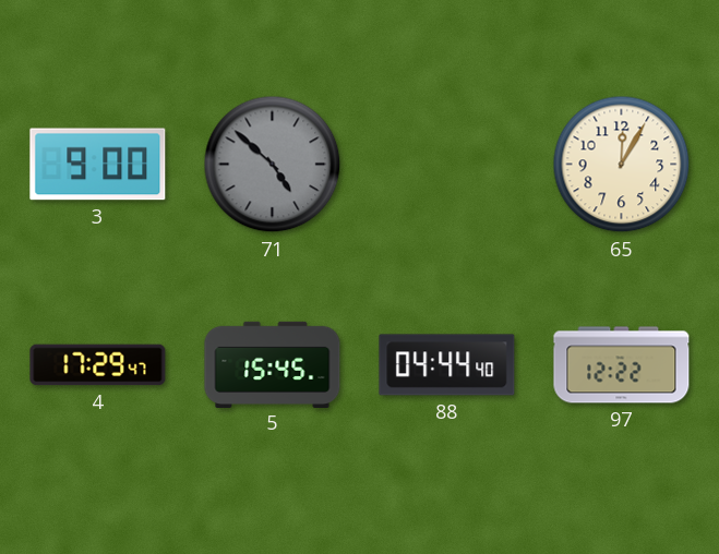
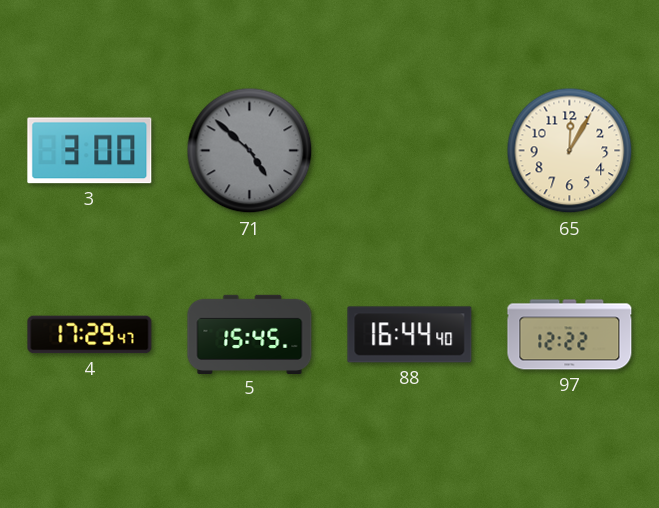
3: 9:00 -> 3:00
88: 04:44 -> 16:44
